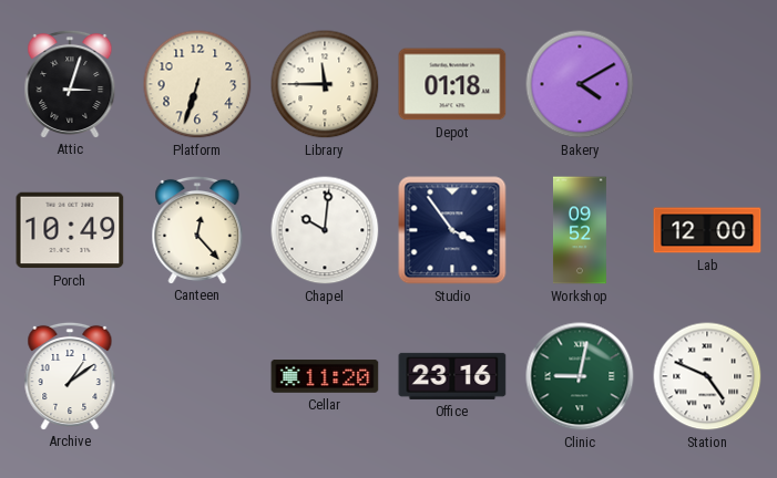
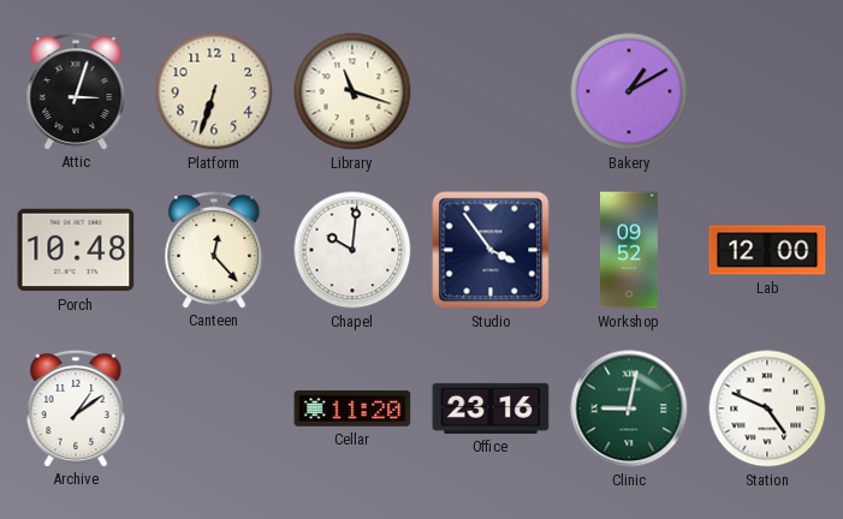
Library: 11:45 -> 11:18
Depot: 01:18 -> none
Bakery: 4:10 -> 1:10
Porch: 10:49 -> 10:48
